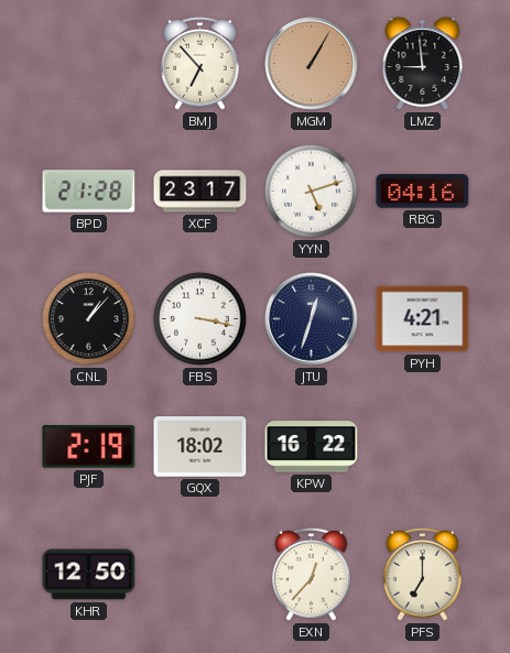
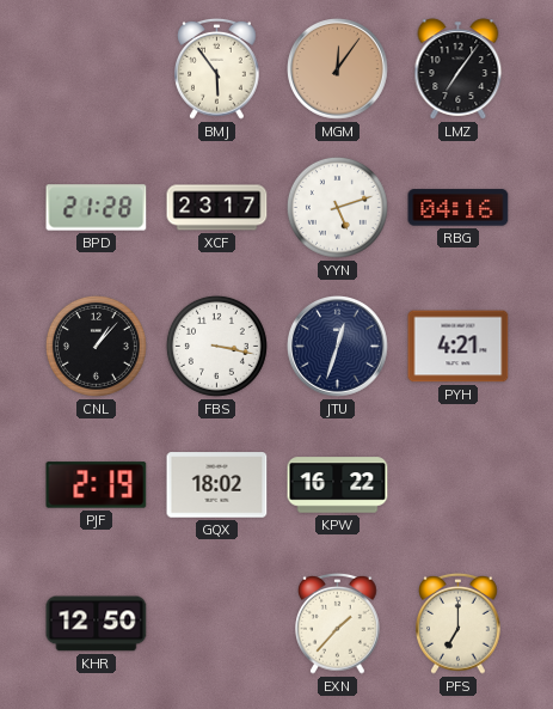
BMJ: 6:53 -> 5:54
MGM: 1:05 -> 12:06
LMZ: 8:59 -> 7:06
EXN: 12:37 -> 1:37
